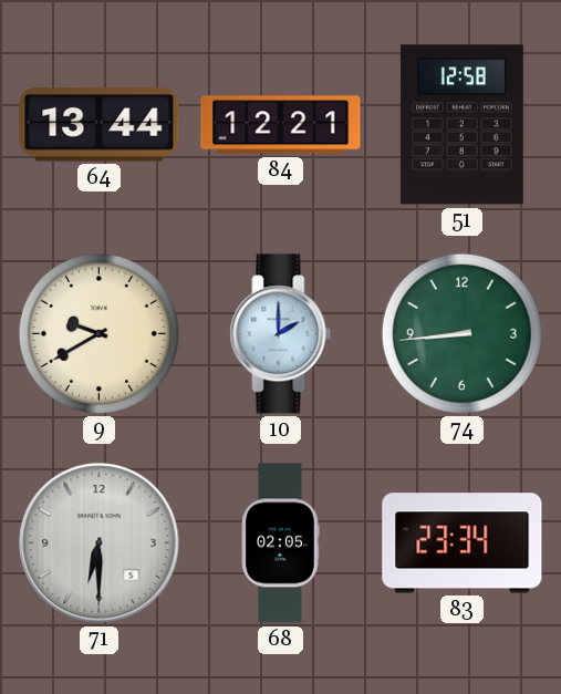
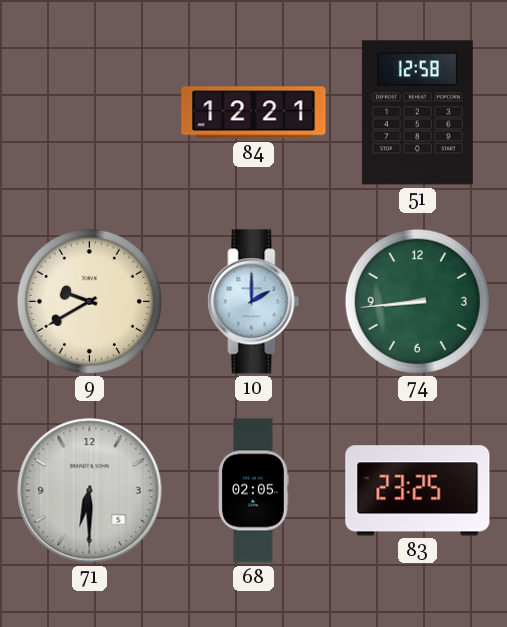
64: 13:44 -> none
83: 23:34 -> 23:25
